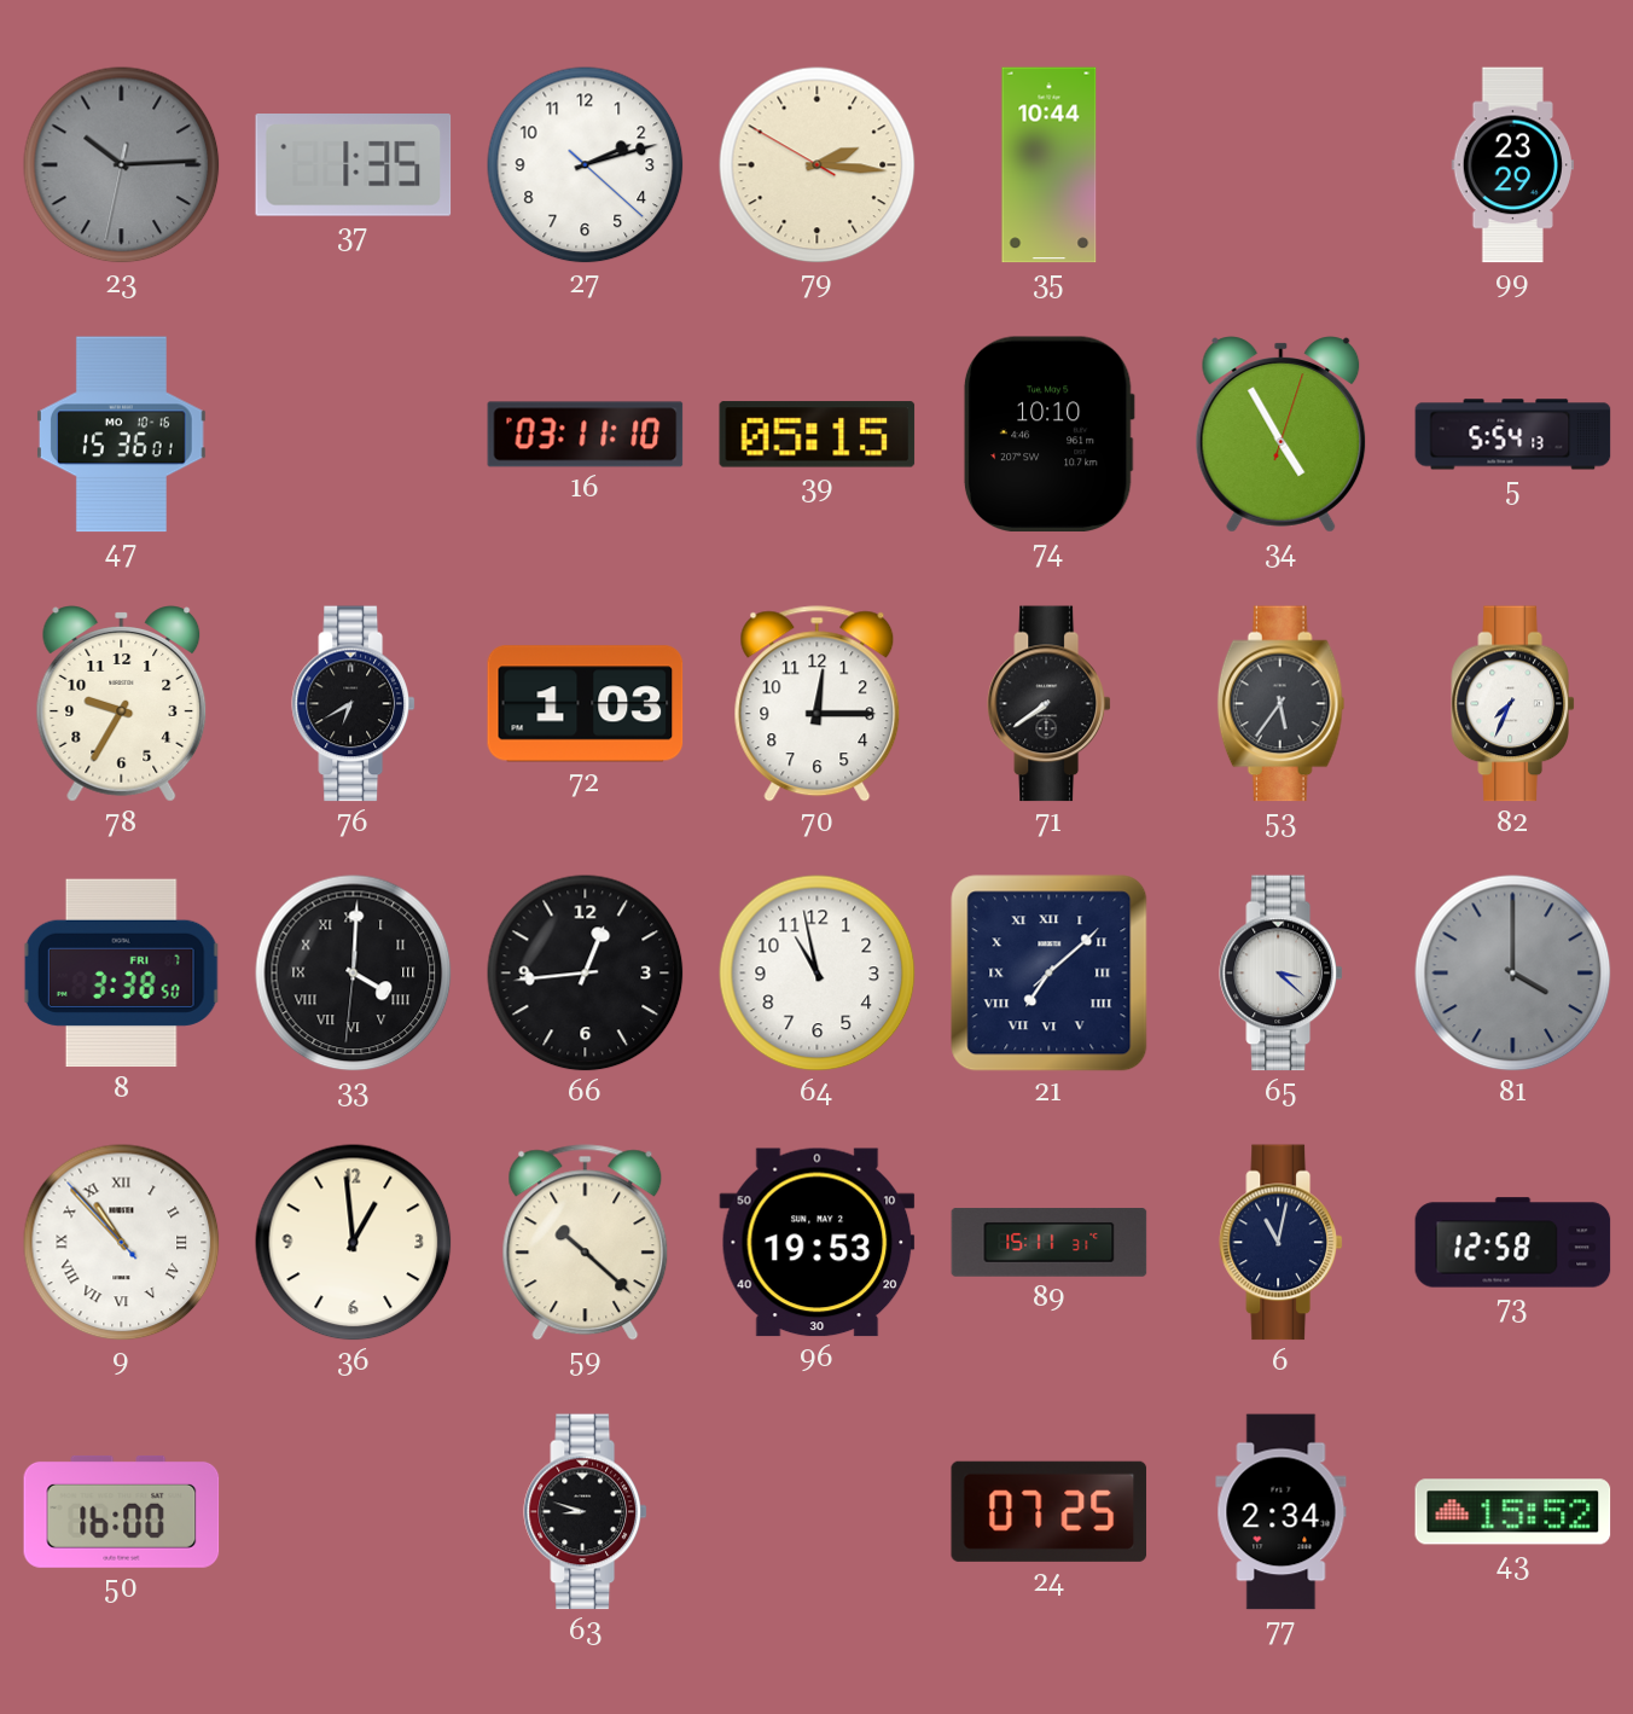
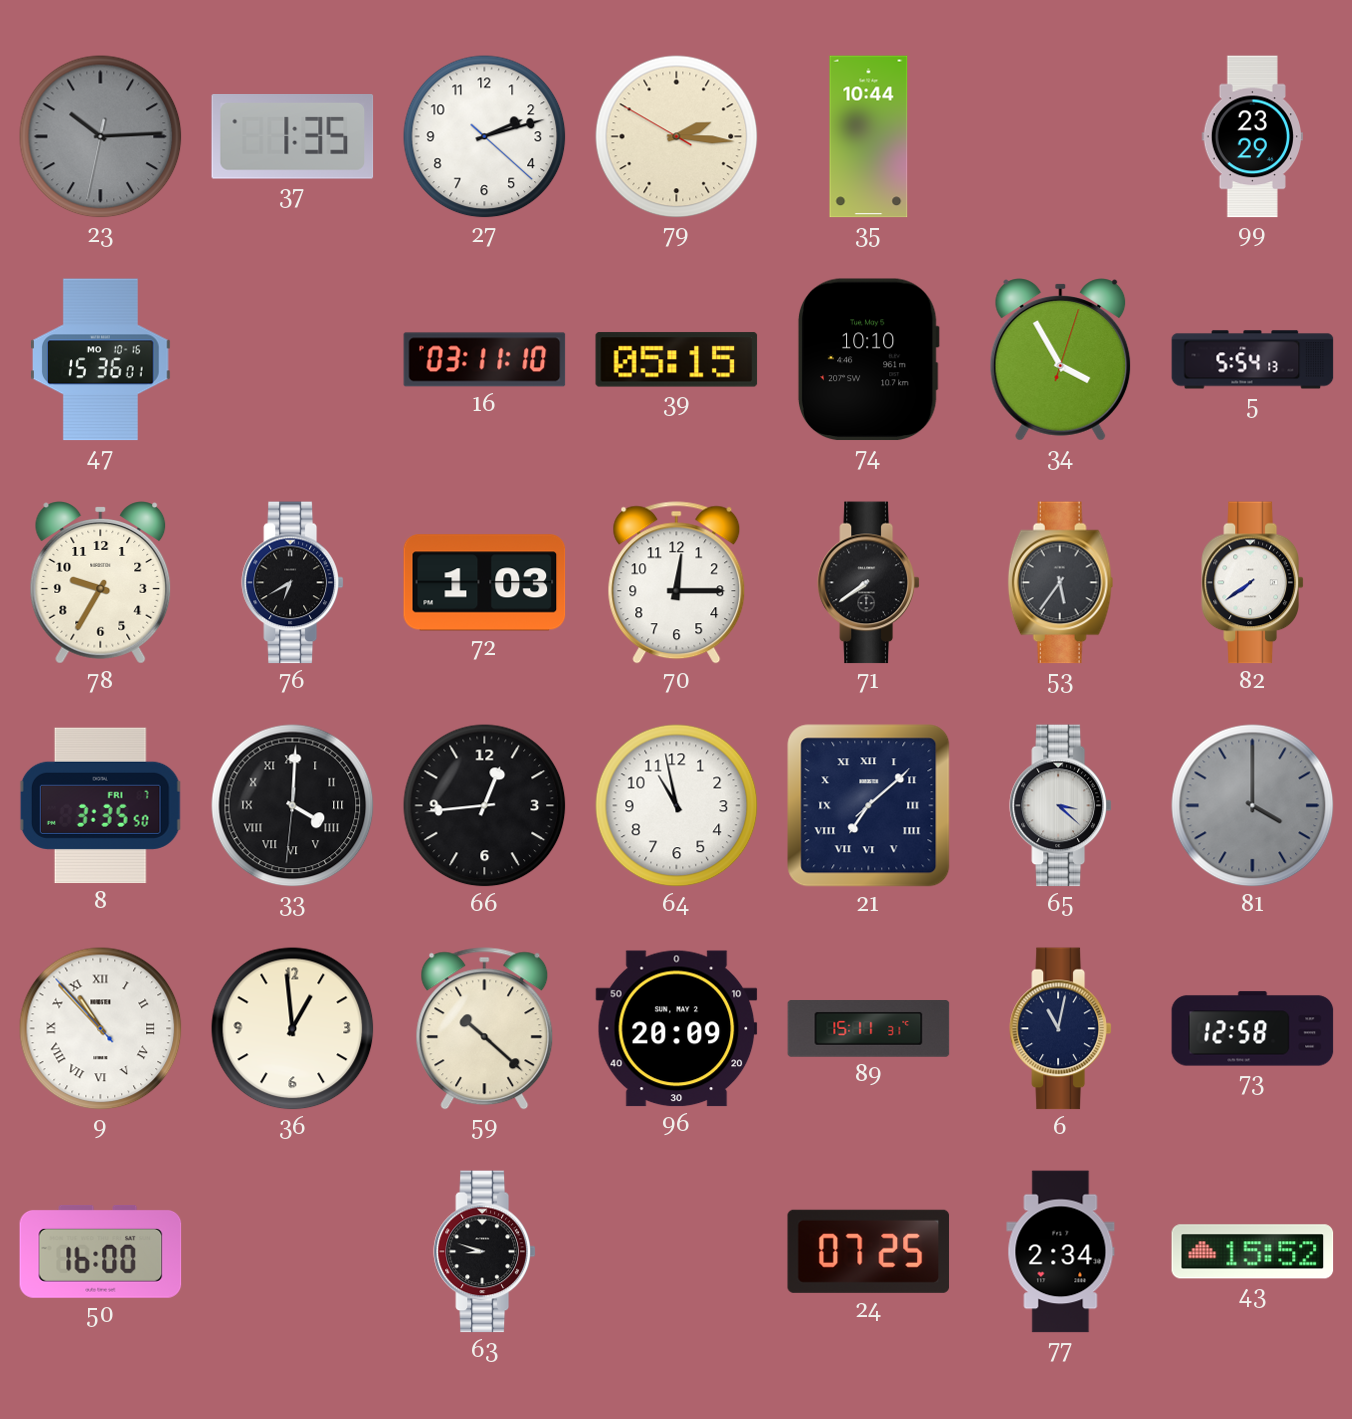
34: 4:55 -> 3:55
82: 7:34 -> 7:39
8: 3:38 -> 3:35
96: 19:53 -> 20:09
